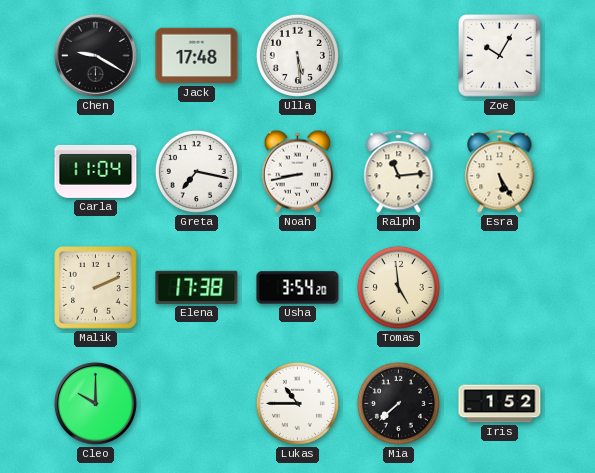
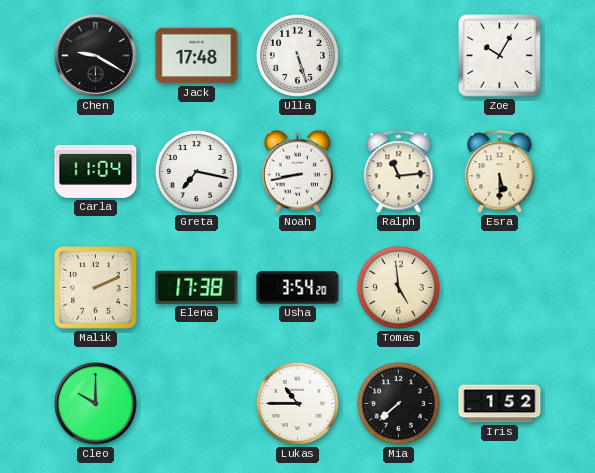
Ulla: 5:29 -> 5:27
Esra: 5:25 -> 5:30
